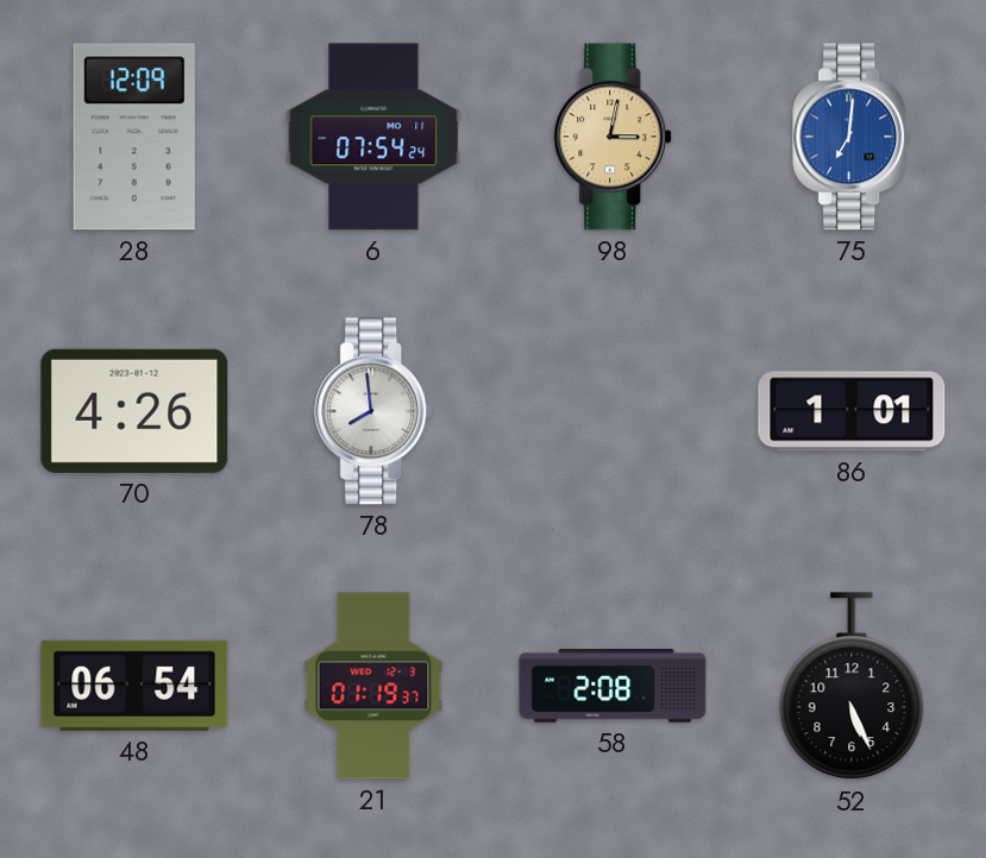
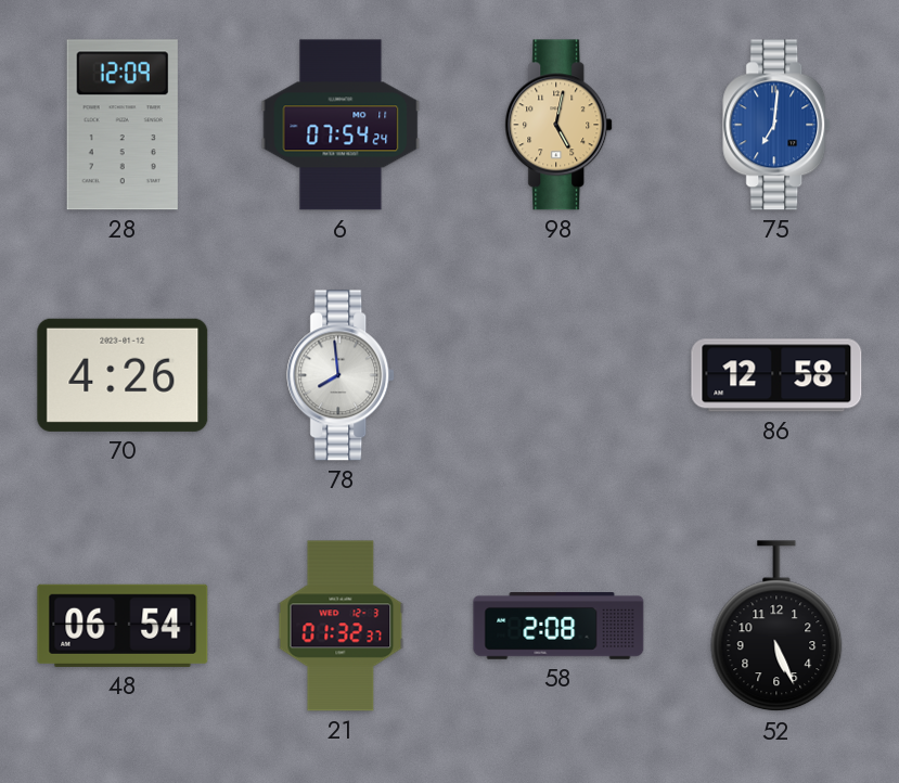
98: 3:02 -> 5:02
86: 1:01 -> 12:58
21: 01:19 -> 01:32
